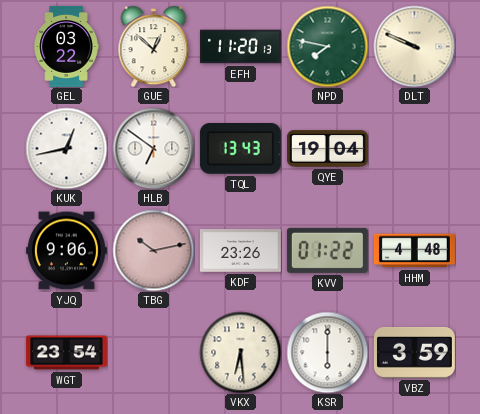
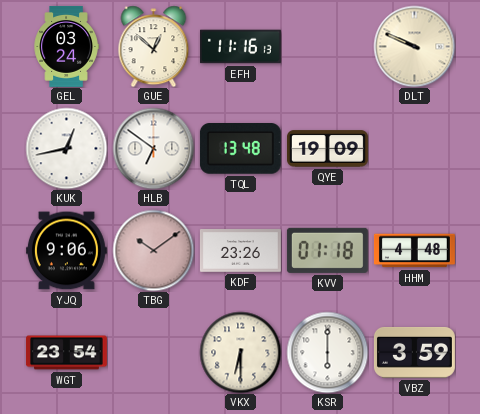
GEL: 03:22 -> 03:24
EFH: 11:20 -> 11:16
NPD: 7:47 -> none
TQL: 13:43 -> 13:48
QYE: 19:04 -> 19:09
TBG: 10:13 -> 10:09
KVV: 01:22 -> 01:18
VKX: 6:29 -> 6:30
